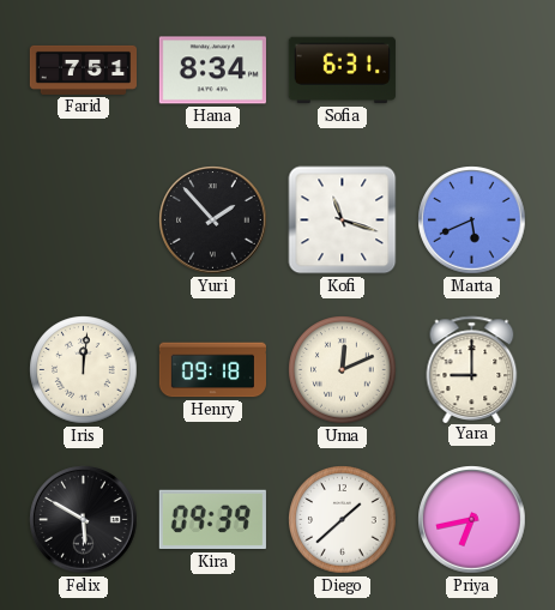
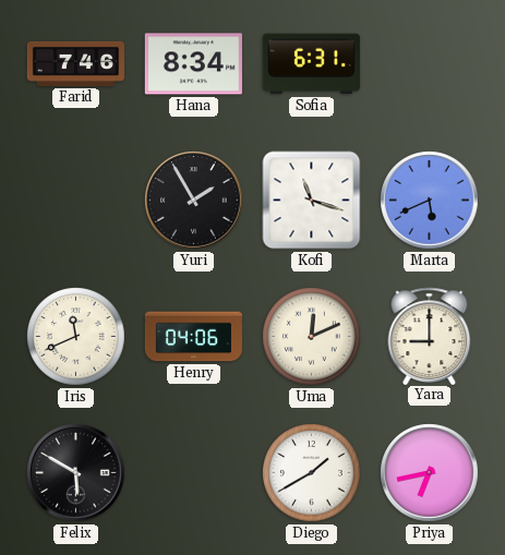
Farid: 7:51 -> 7:46
Yuri: 1:53 -> 1:55
Iris: 12:01 -> 11:41
Henry: 09:18 -> 04:06
Kira: 09:39 -> none
Diego: 1:38 -> 1:40
